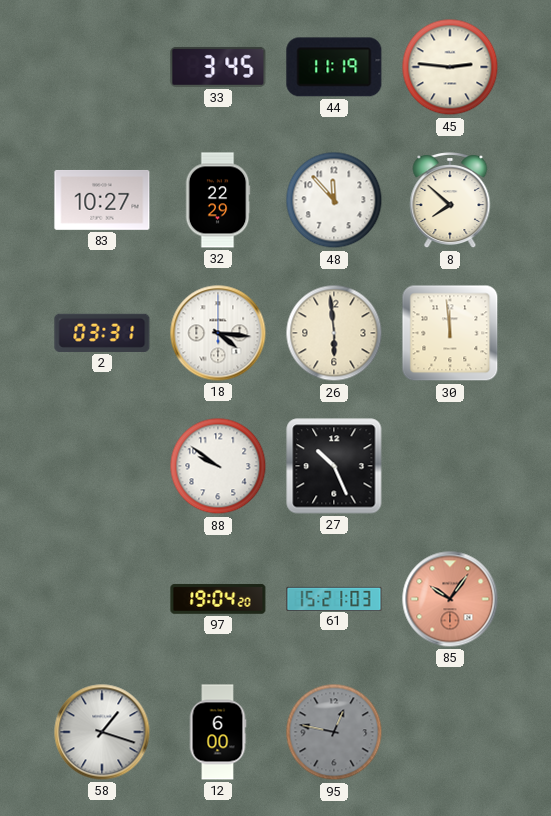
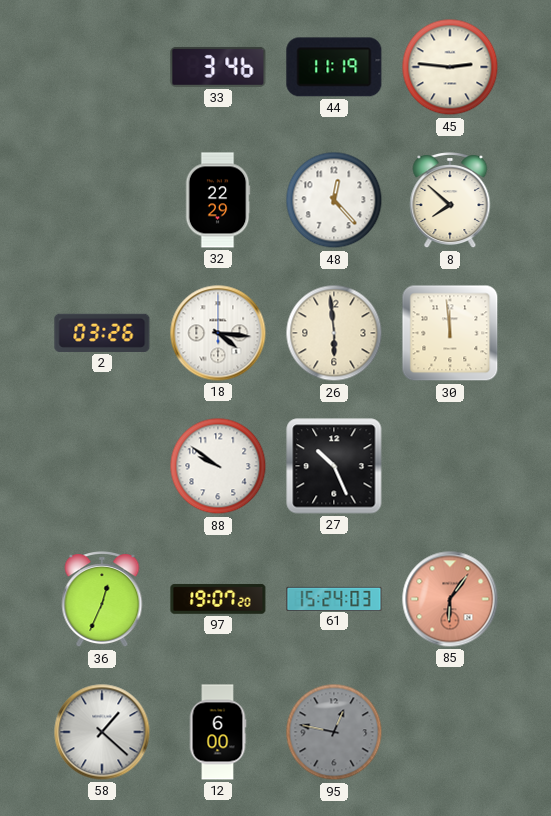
33: 3:45 -> 3:46
83: 10:27 -> none
48: 11:53 -> 12:23
2: 03:31 -> 03:26
36: none -> 12:34
97: 19:04 -> 19:07
61: 15:21 -> 15:24
85: 10:06 -> 6:06
58: 1:18 -> 1:22
